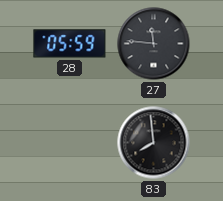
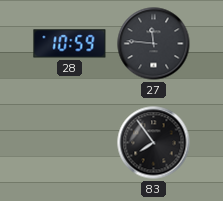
28: 05:59 -> 10:59
83: 7:59 -> 7:54
